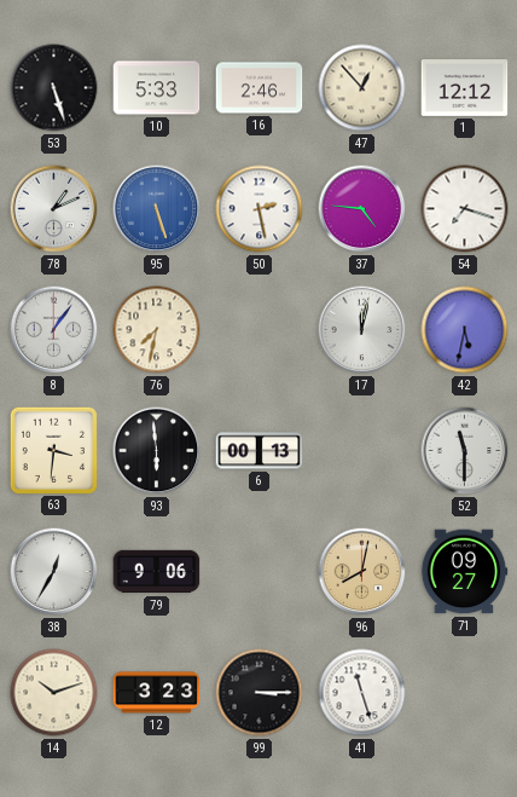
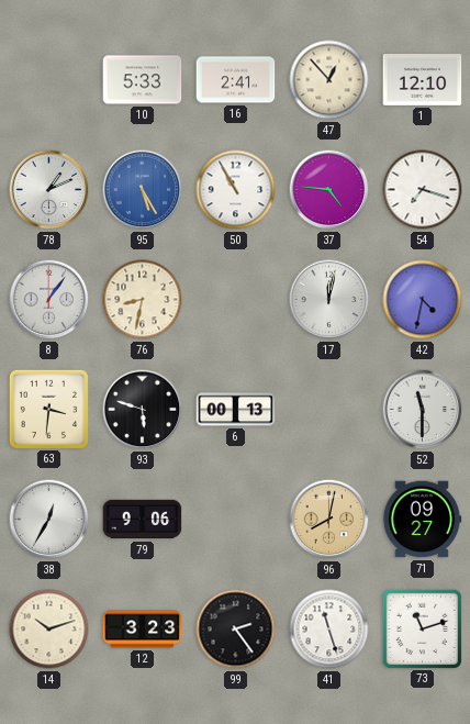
53: 5:27 -> none
16: 2:46 -> 2:41
1: 12:12 -> 12:10
95: 5:27 -> 5:25
50: 2:28 -> 10:55
76: 7:32 -> 8:32
42: 5:32 -> 4:32
93: 5:59 -> 5:48
99: 3:15 -> 2:24
73: none -> 11:12
